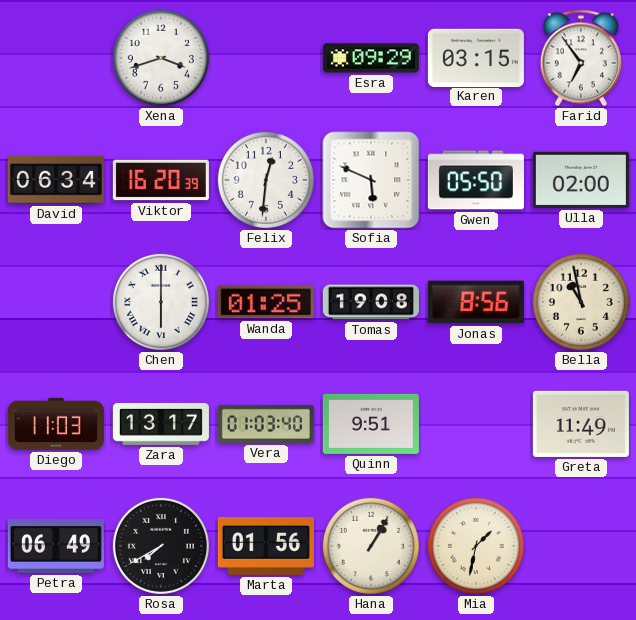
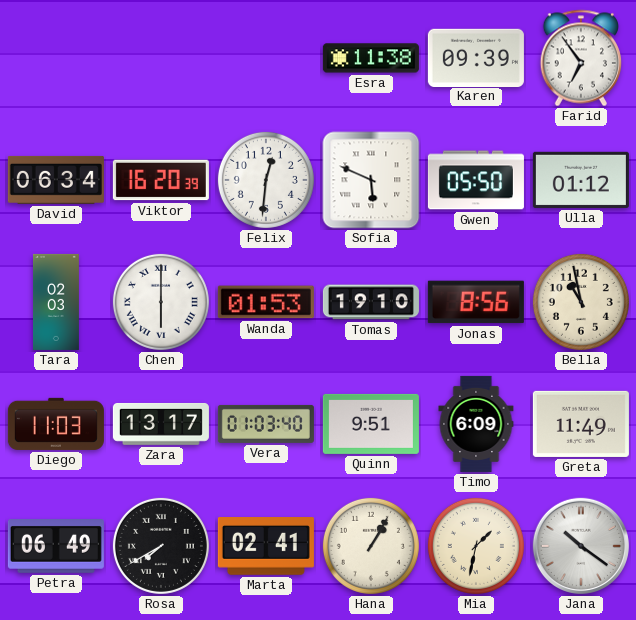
Xena: 3:42 -> none
Esra: 09:29 -> 11:38
Karen: 03:15 -> 09:39
Ulla: 02:00 -> 01:12
Tara: none -> 02:03
Wanda: 01:25 -> 01:53
Tomas: 19:08 -> 19:10
Timo: none -> 6:09
Marta: 01:56 -> 02:41
Jana: none -> 10:21
